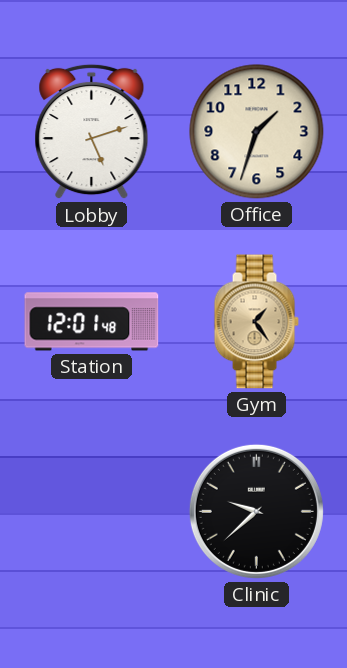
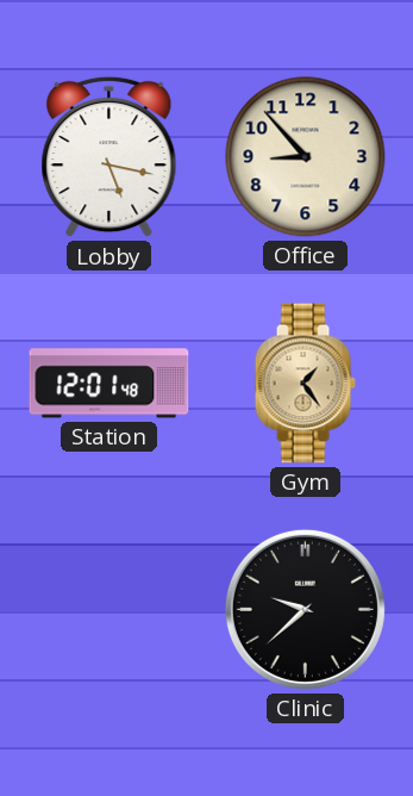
Lobby: 5:12 -> 5:17
Office: 1:33 -> 8:53
